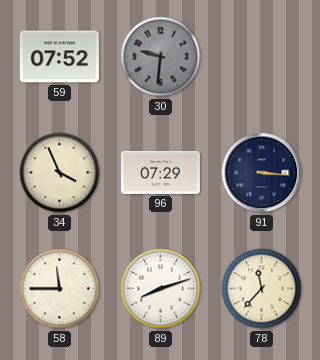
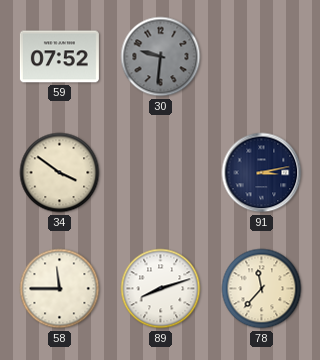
34: 3:56 -> 3:51
96: 07:29 -> none
91: 3:16 -> 3:13
